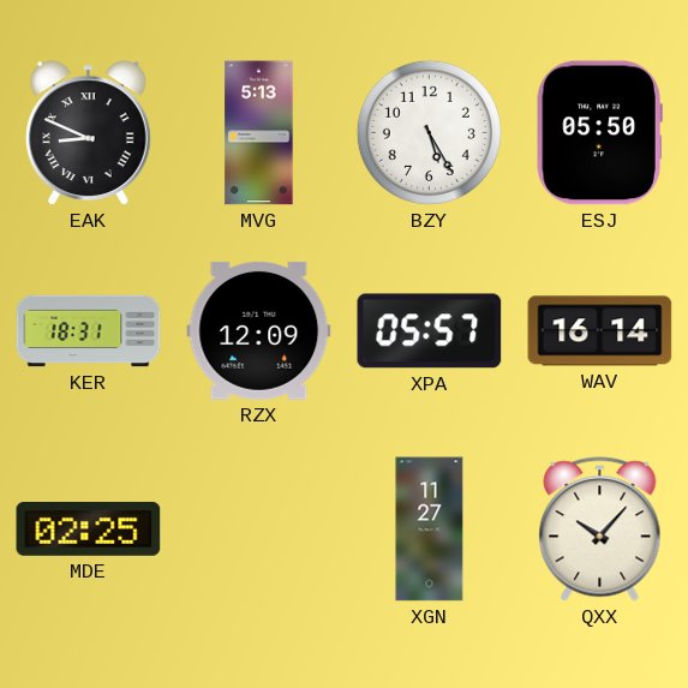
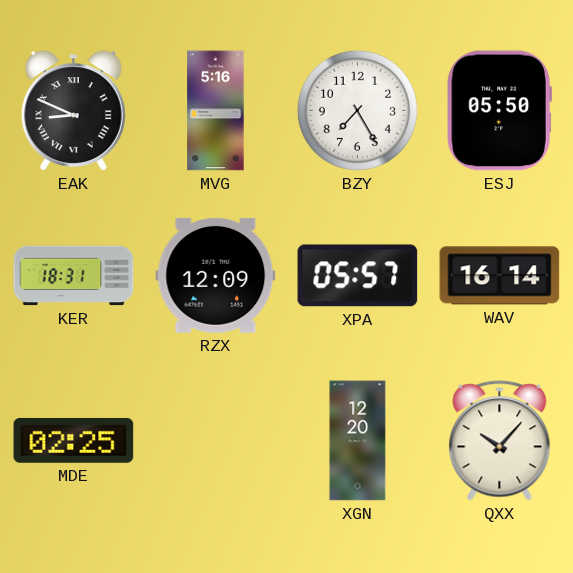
MVG: 5:13 -> 5:16
BZY: 5:25 -> 7:25
XGN: 11:27 -> 12:20
